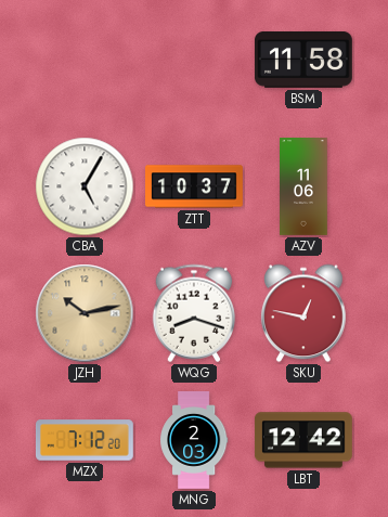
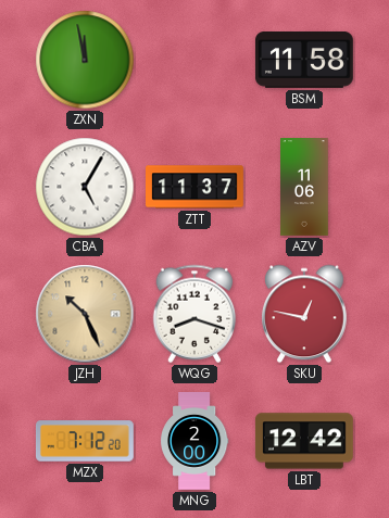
ZXN: none -> 11:58
ZTT: 10:37 -> 11:37
JZH: 10:13 -> 10:26
MNG: 2:03 -> 2:00
